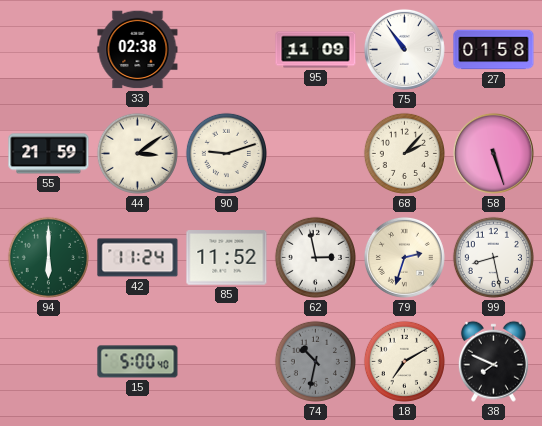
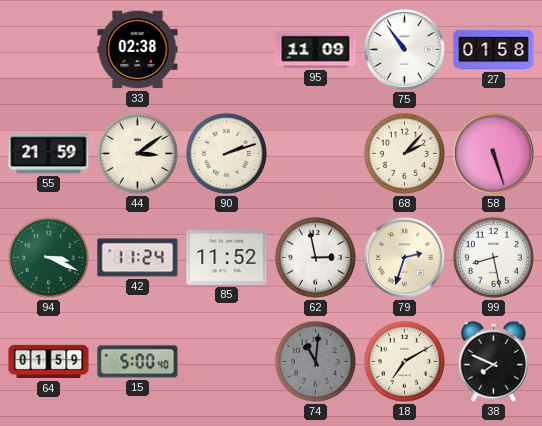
90: 9:12 -> 2:12
94: 6:00 -> 3:19
64: none -> 01:59
74: 10:32 -> 11:01
